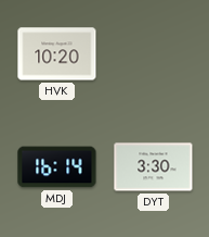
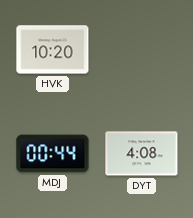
MDJ: 16:14 -> 00:44
DYT: 3:30 -> 4:08
